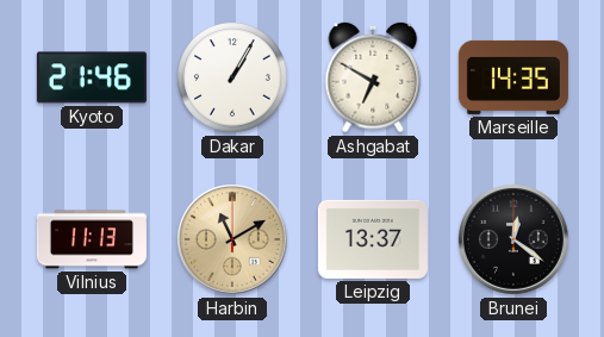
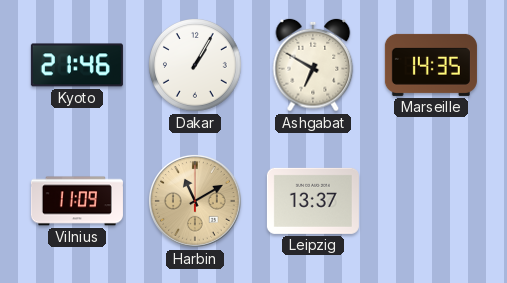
Vilnius: 11:13 -> 11:09
Brunei: 12:21 -> none
